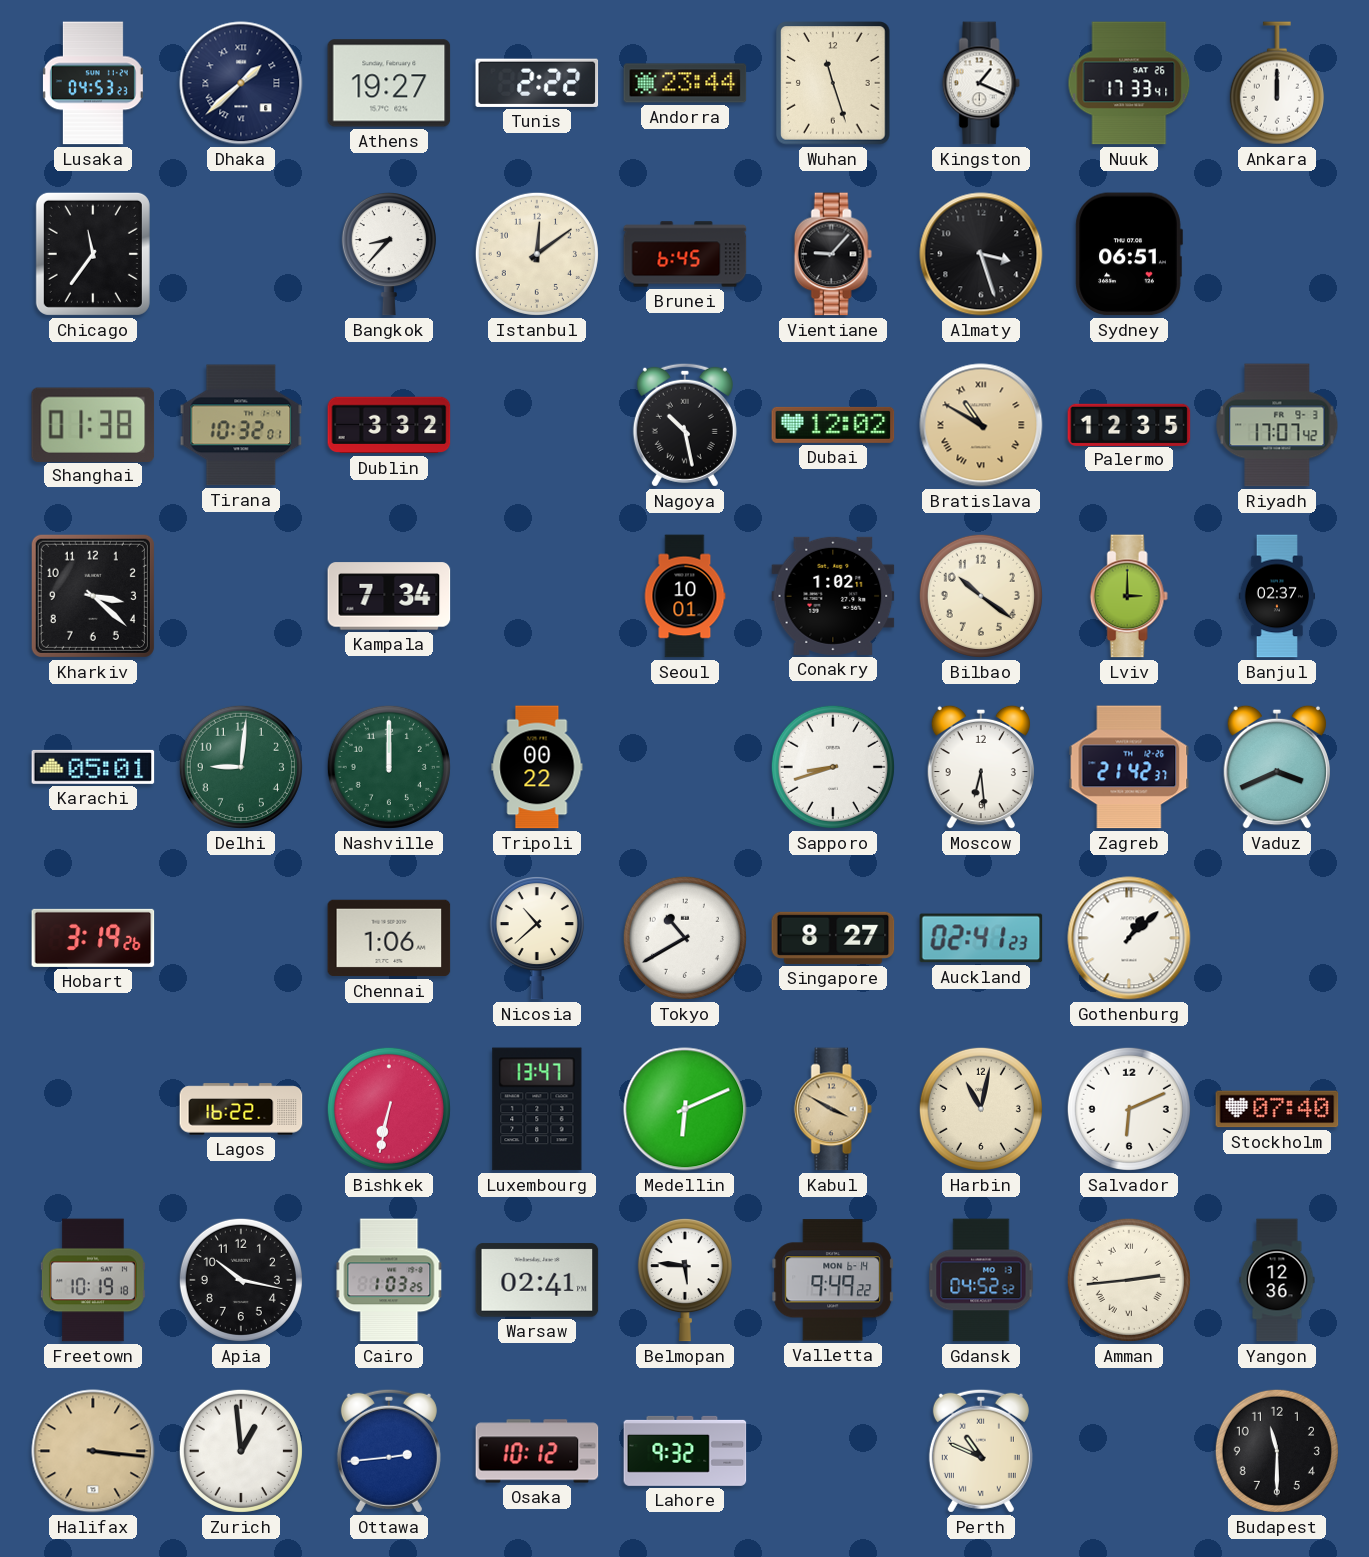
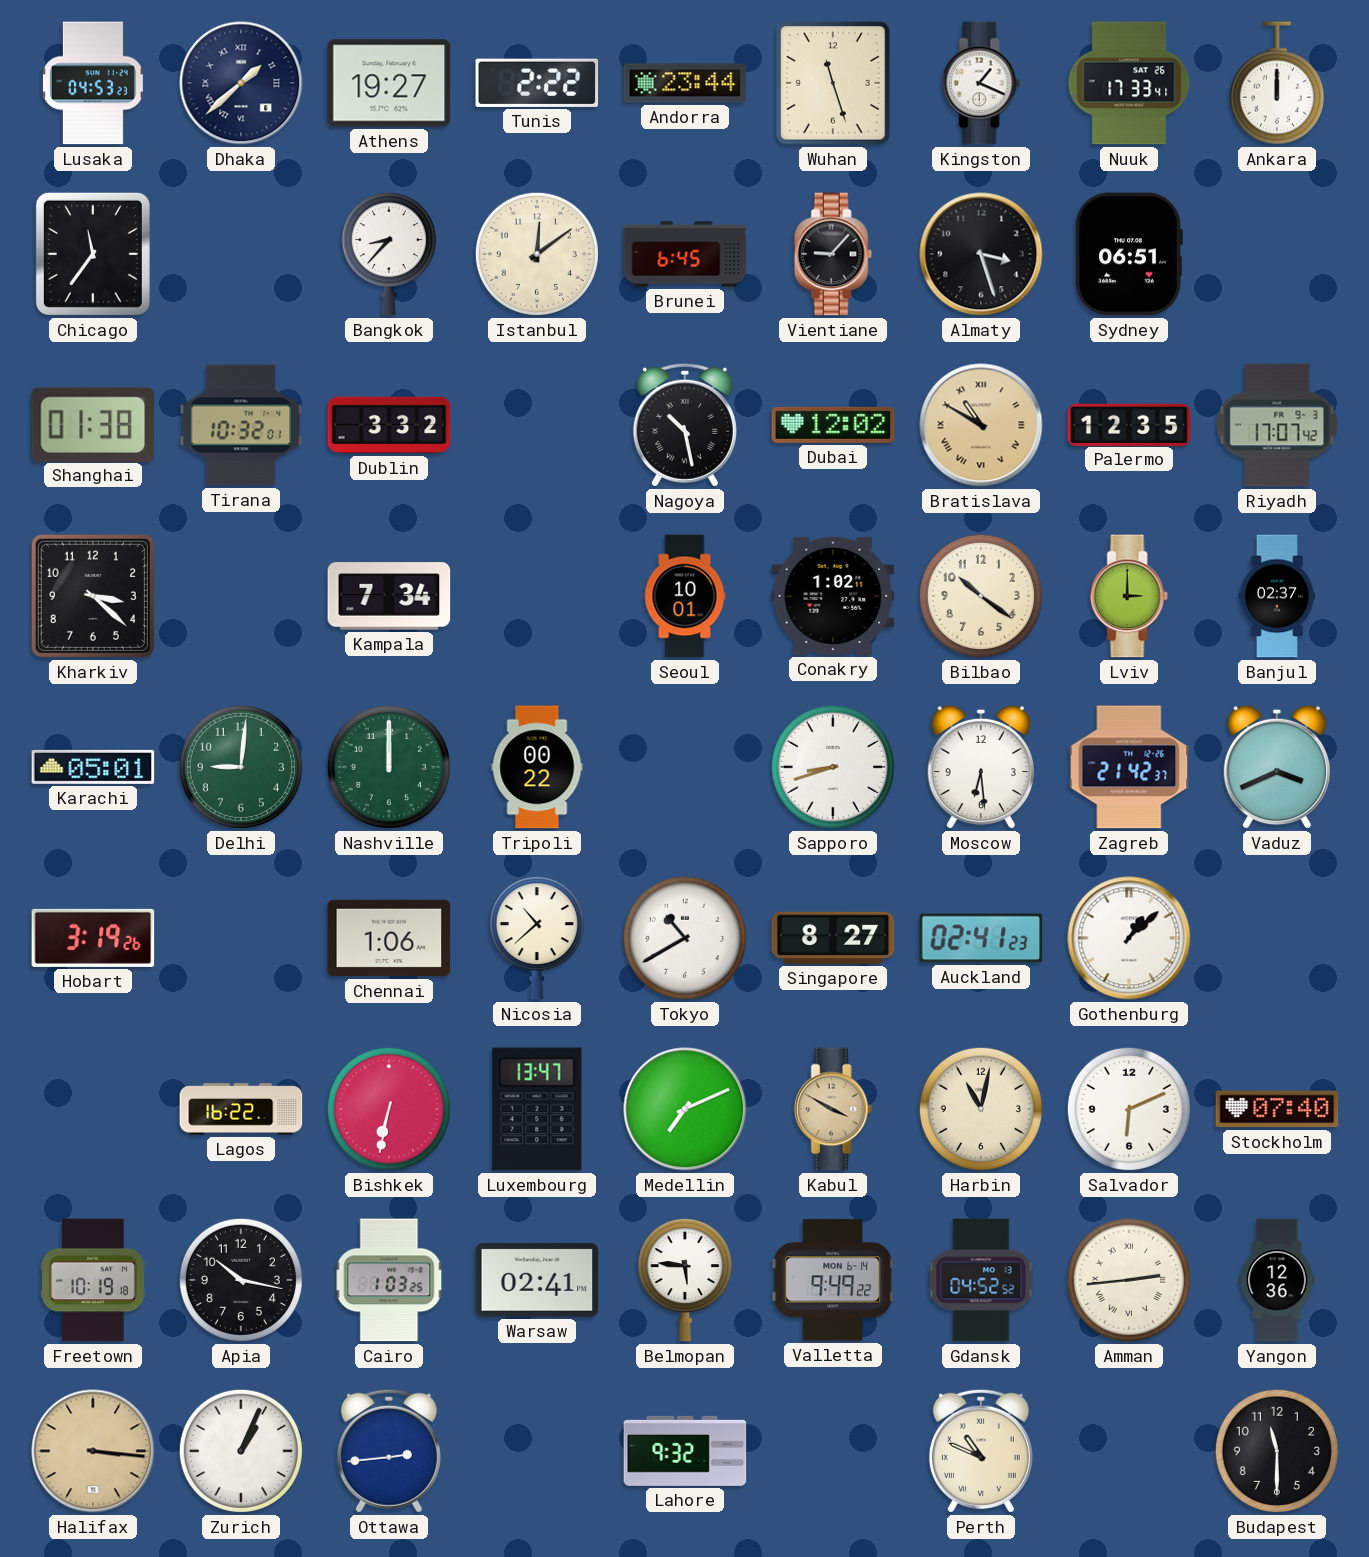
Medellin: 6:11 -> 7:11
Zurich: 12:59 -> 1:04
Osaka: 10:12 -> none
